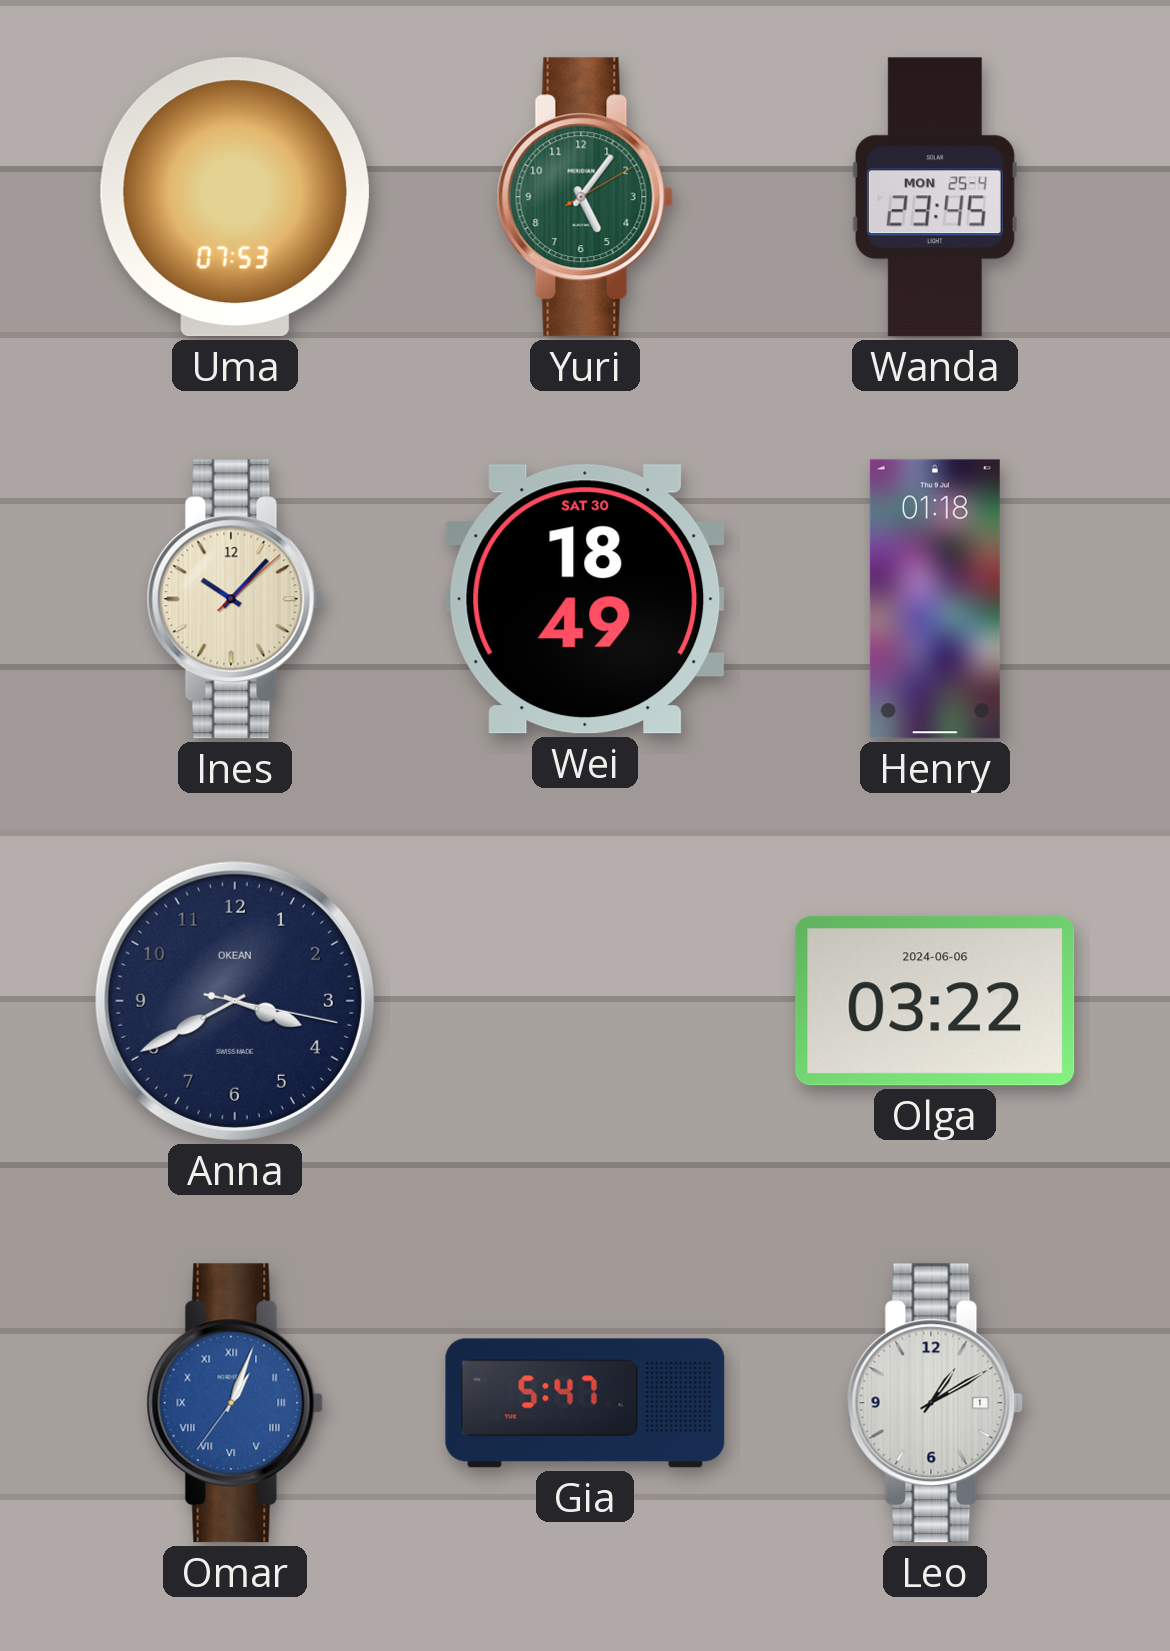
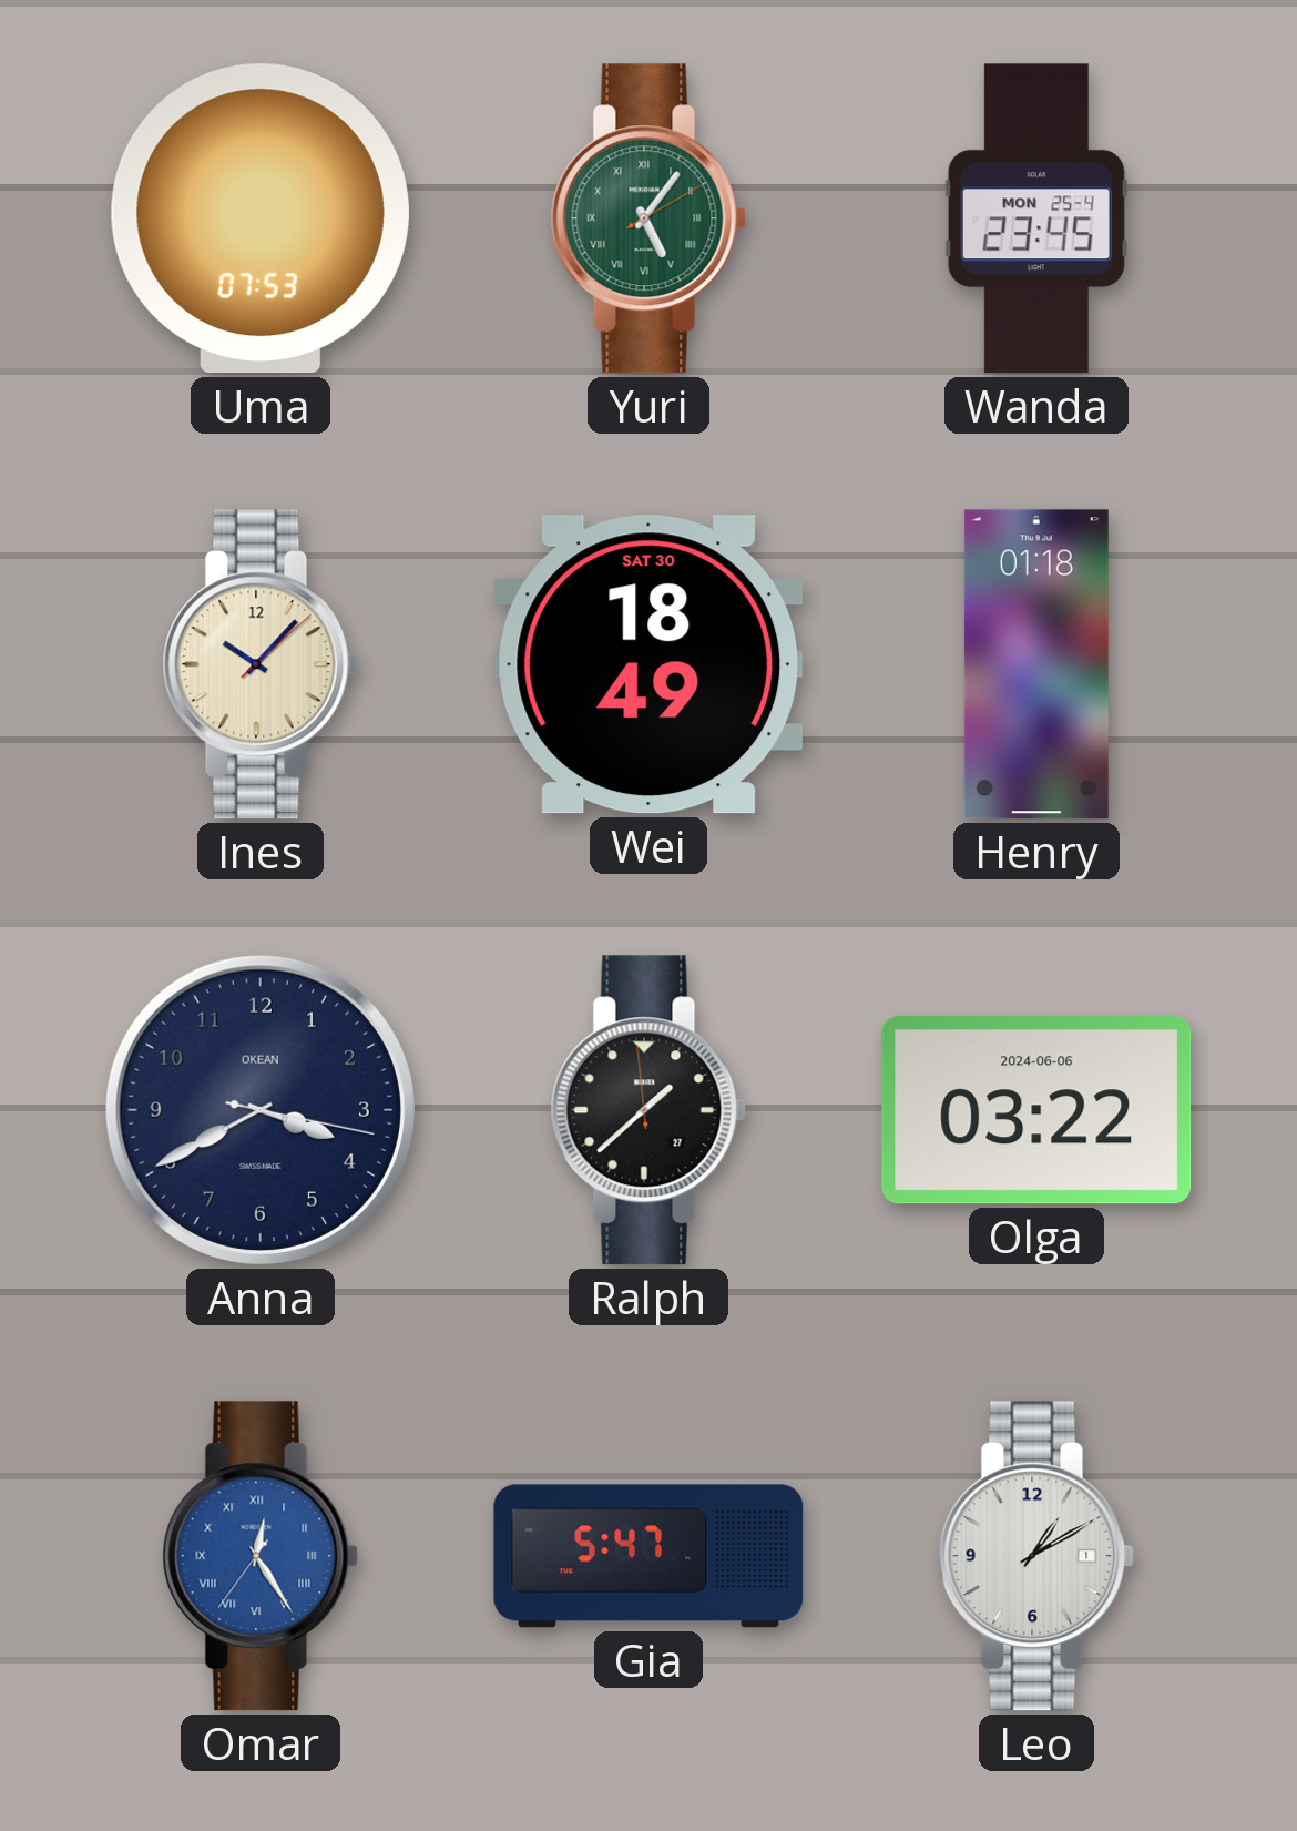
Yuri numerals: Arabic -> Roman
Ralph: none -> 1:37
Omar: 1:03 -> 12:24
